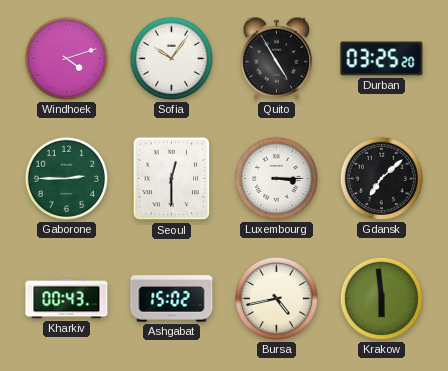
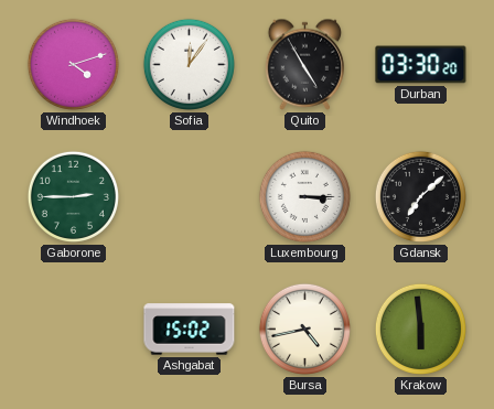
Sofia: 10:06 -> 12:06
Durban: 03:25 -> 03:30
Seoul: 12:30 -> none
Kharkiv: 00:43 -> none
